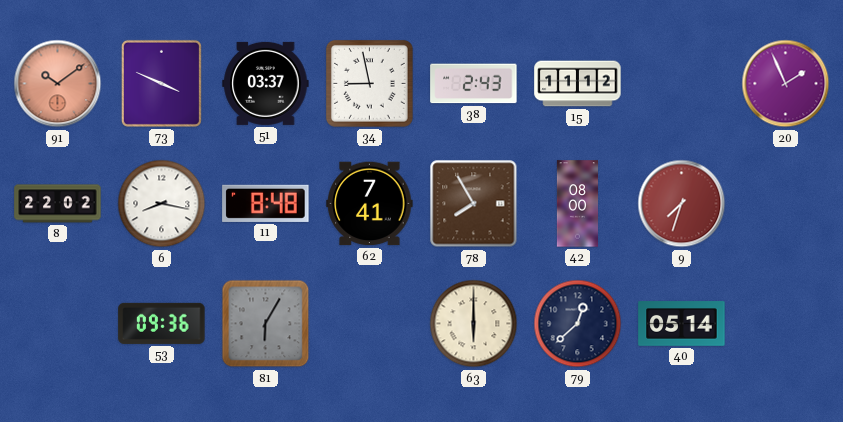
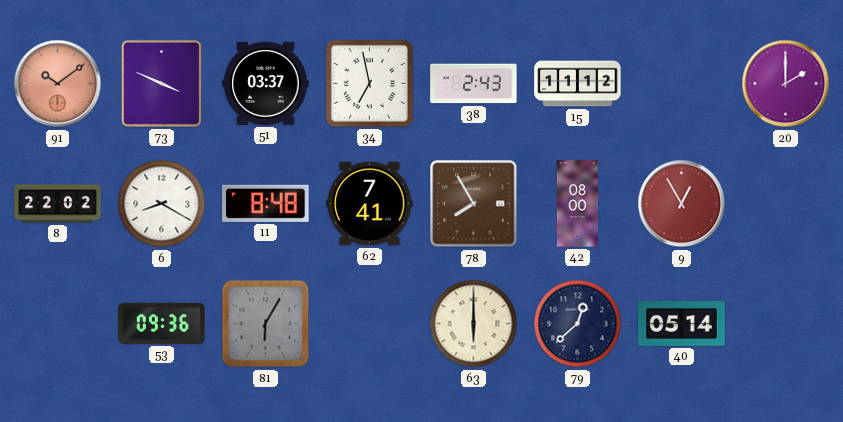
34: 8:58 -> 6:58
20: 1:56 -> 2:00
6: 8:17 -> 8:20
9: 7:33 -> 12:55
